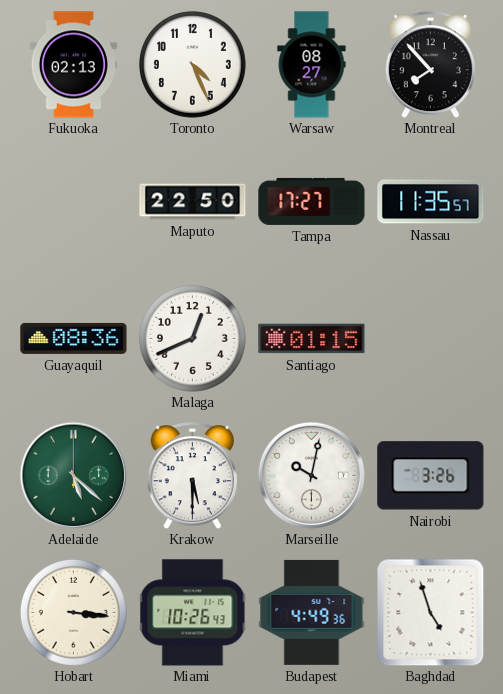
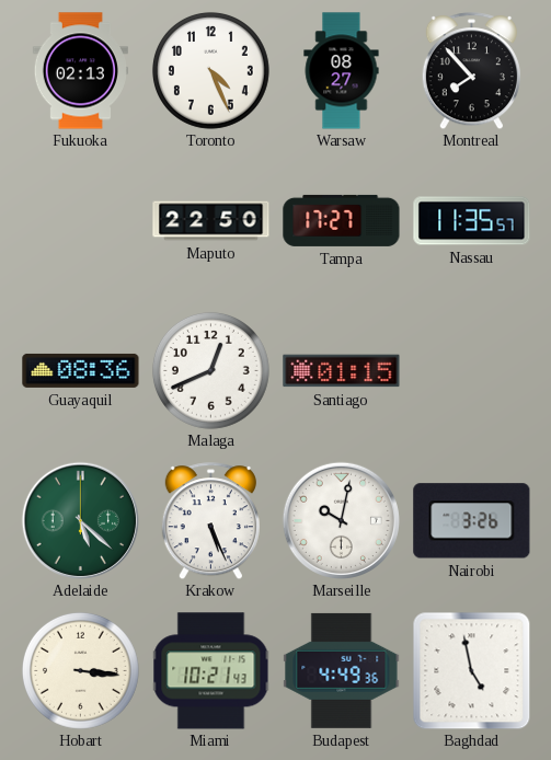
Krakow: 5:30 -> 5:26
Miami: 10:26 -> 10:21
Baghdad: 4:57 -> 4:58
